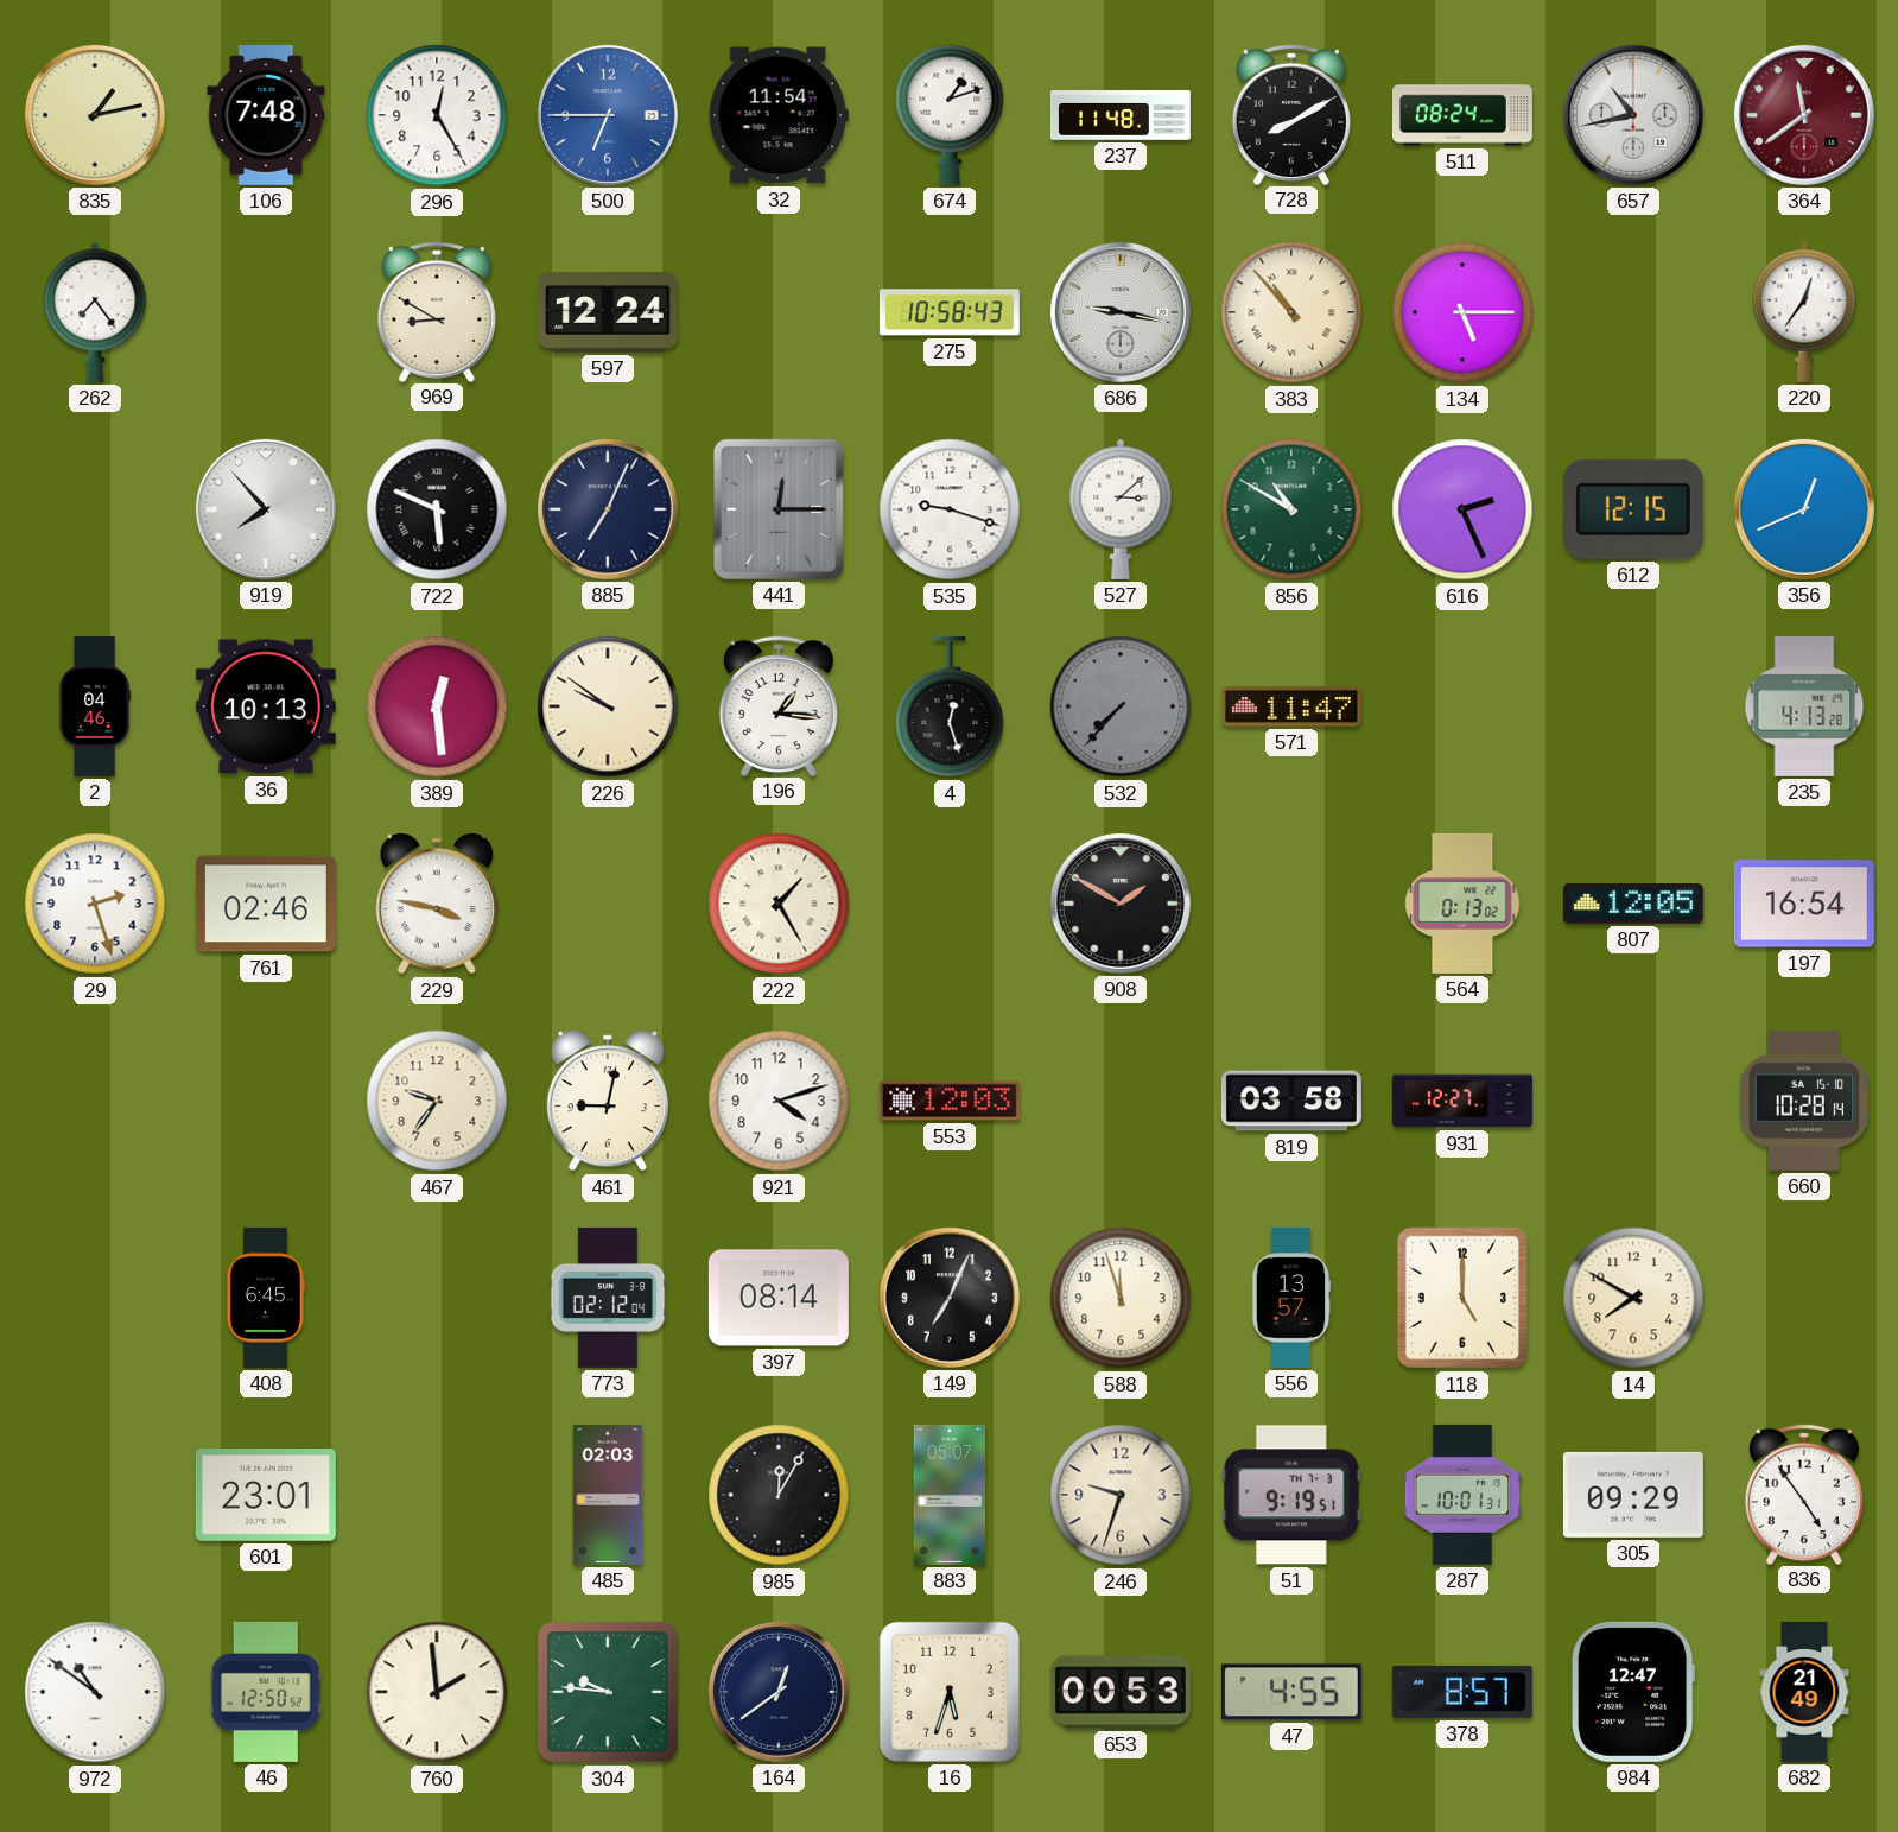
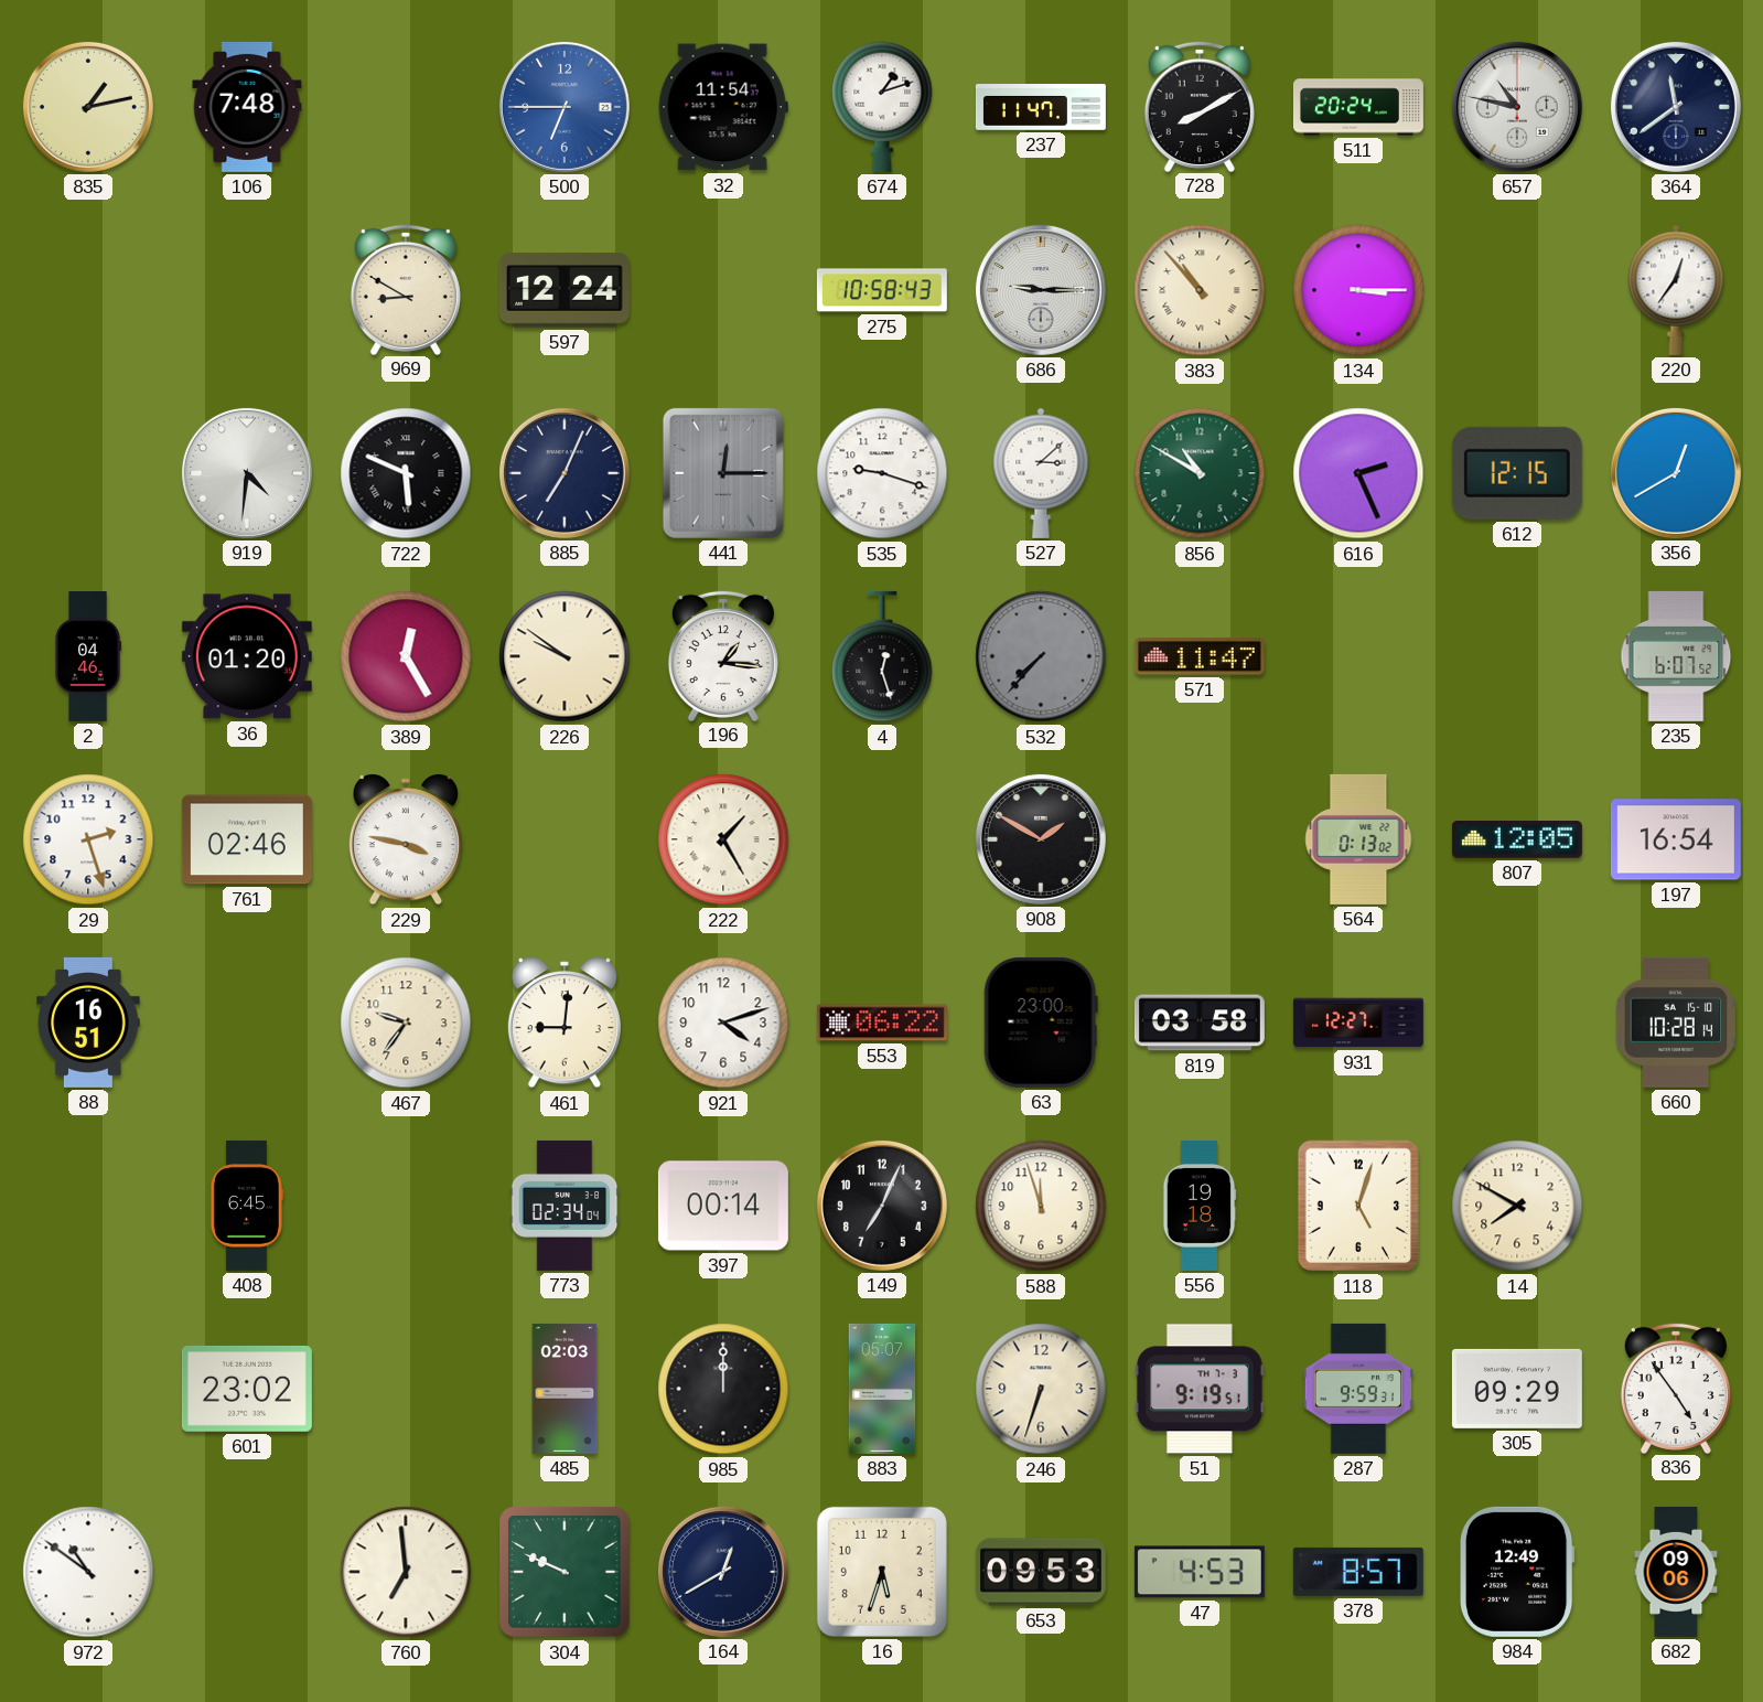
296: 12:25 -> none
237: 11:48 -> 11:47
511: 08:24 -> 20:24
657: 10:43 -> 10:47
364 dial: burgundy -> navy
262: 7:24 -> none
686: 9:17 -> 9:15
134: 5:15 -> 3:15
919: 7:53 -> 4:31
356: 12:41 -> 12:40
36: 10:13 -> 01:20
389: 12:29 -> 12:25
235: 4:13 -> 6:07
88: none -> 16:51
461: 9:02 -> 9:01
553: 12:03 -> 06:22
63: none -> 23:00
773: 02:12 -> 02:34
397: 08:14 -> 00:14
556: 13:57 -> 19:18
118: 5:00 -> 5:03
601: 23:01 -> 23:02
985: 12:05 -> 12:00
246: 9:33 -> 6:33
287: 10:01 -> 9:59
46: 12:50 -> none
760: 1:59 -> 6:59
304: 9:46 -> 9:49
164: 12:39 -> 12:40
653: 00:53 -> 09:53
47: 4:55 -> 4:53
984: 12:47 -> 12:49
682: 21:49 -> 09:06
